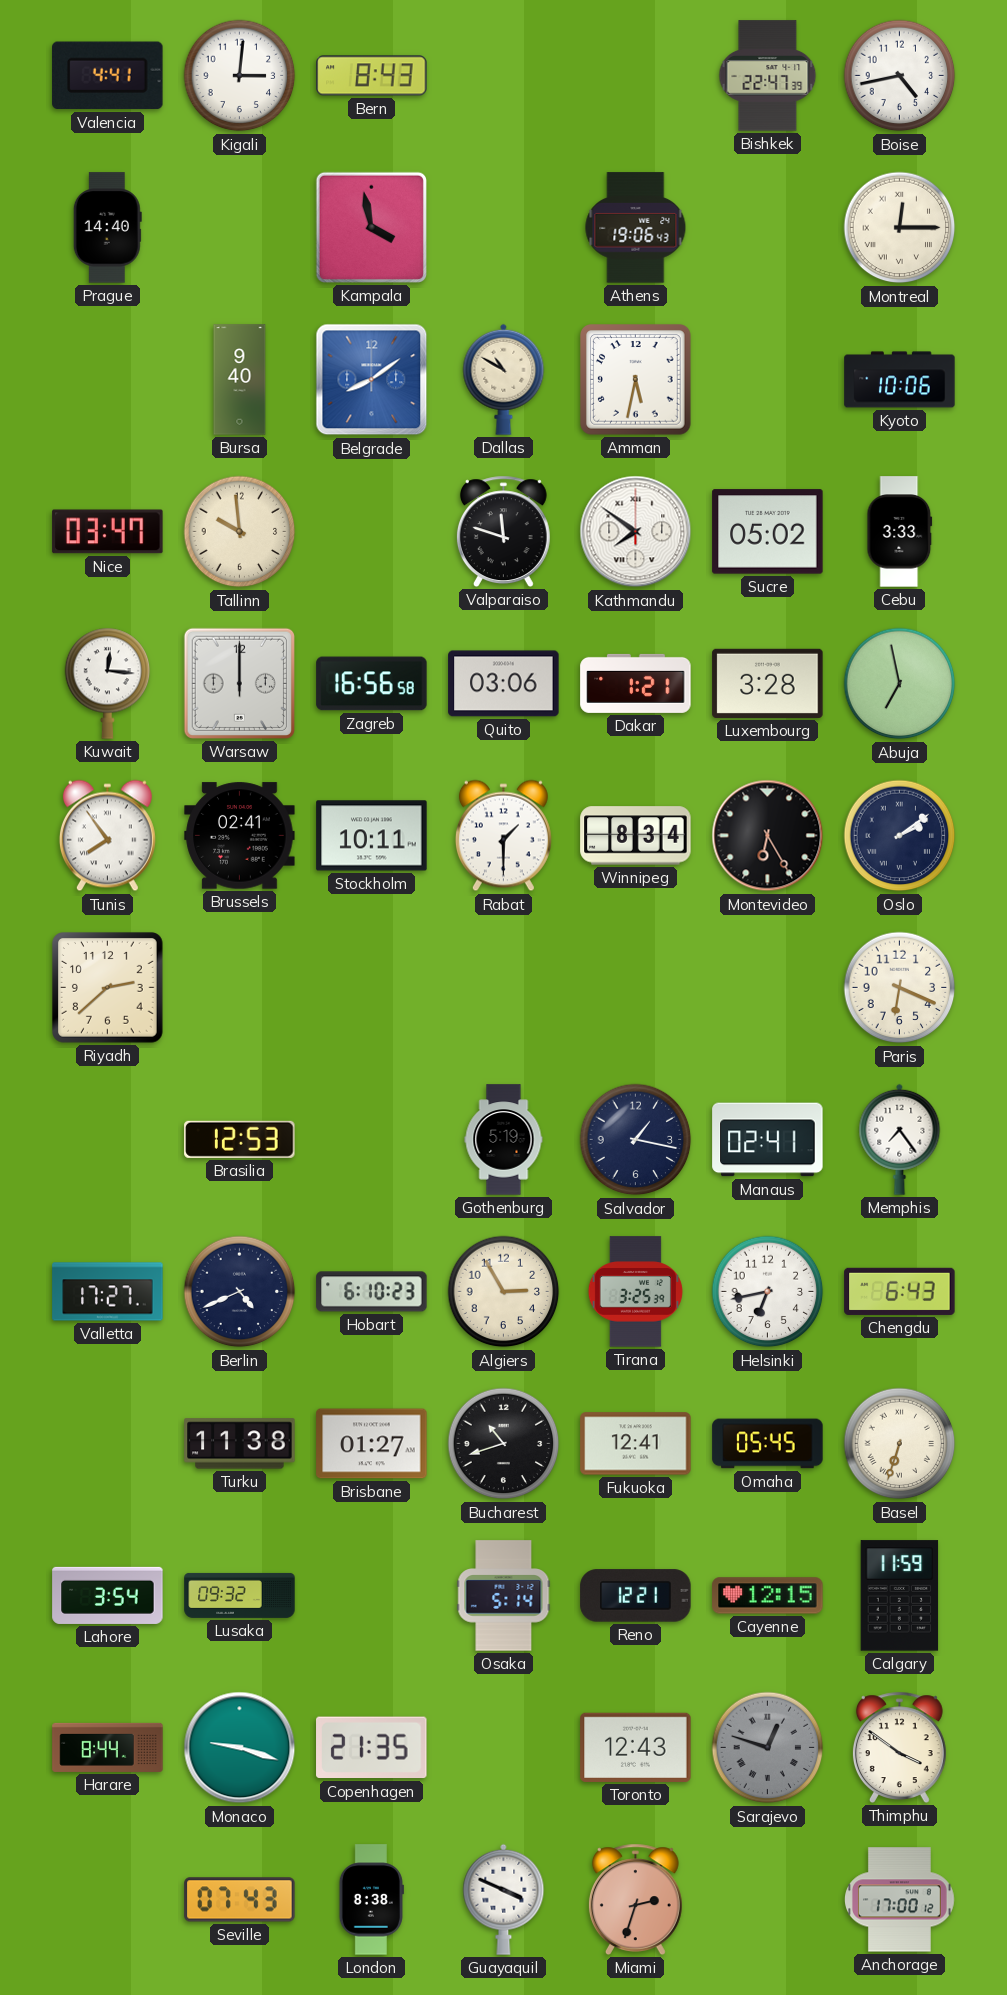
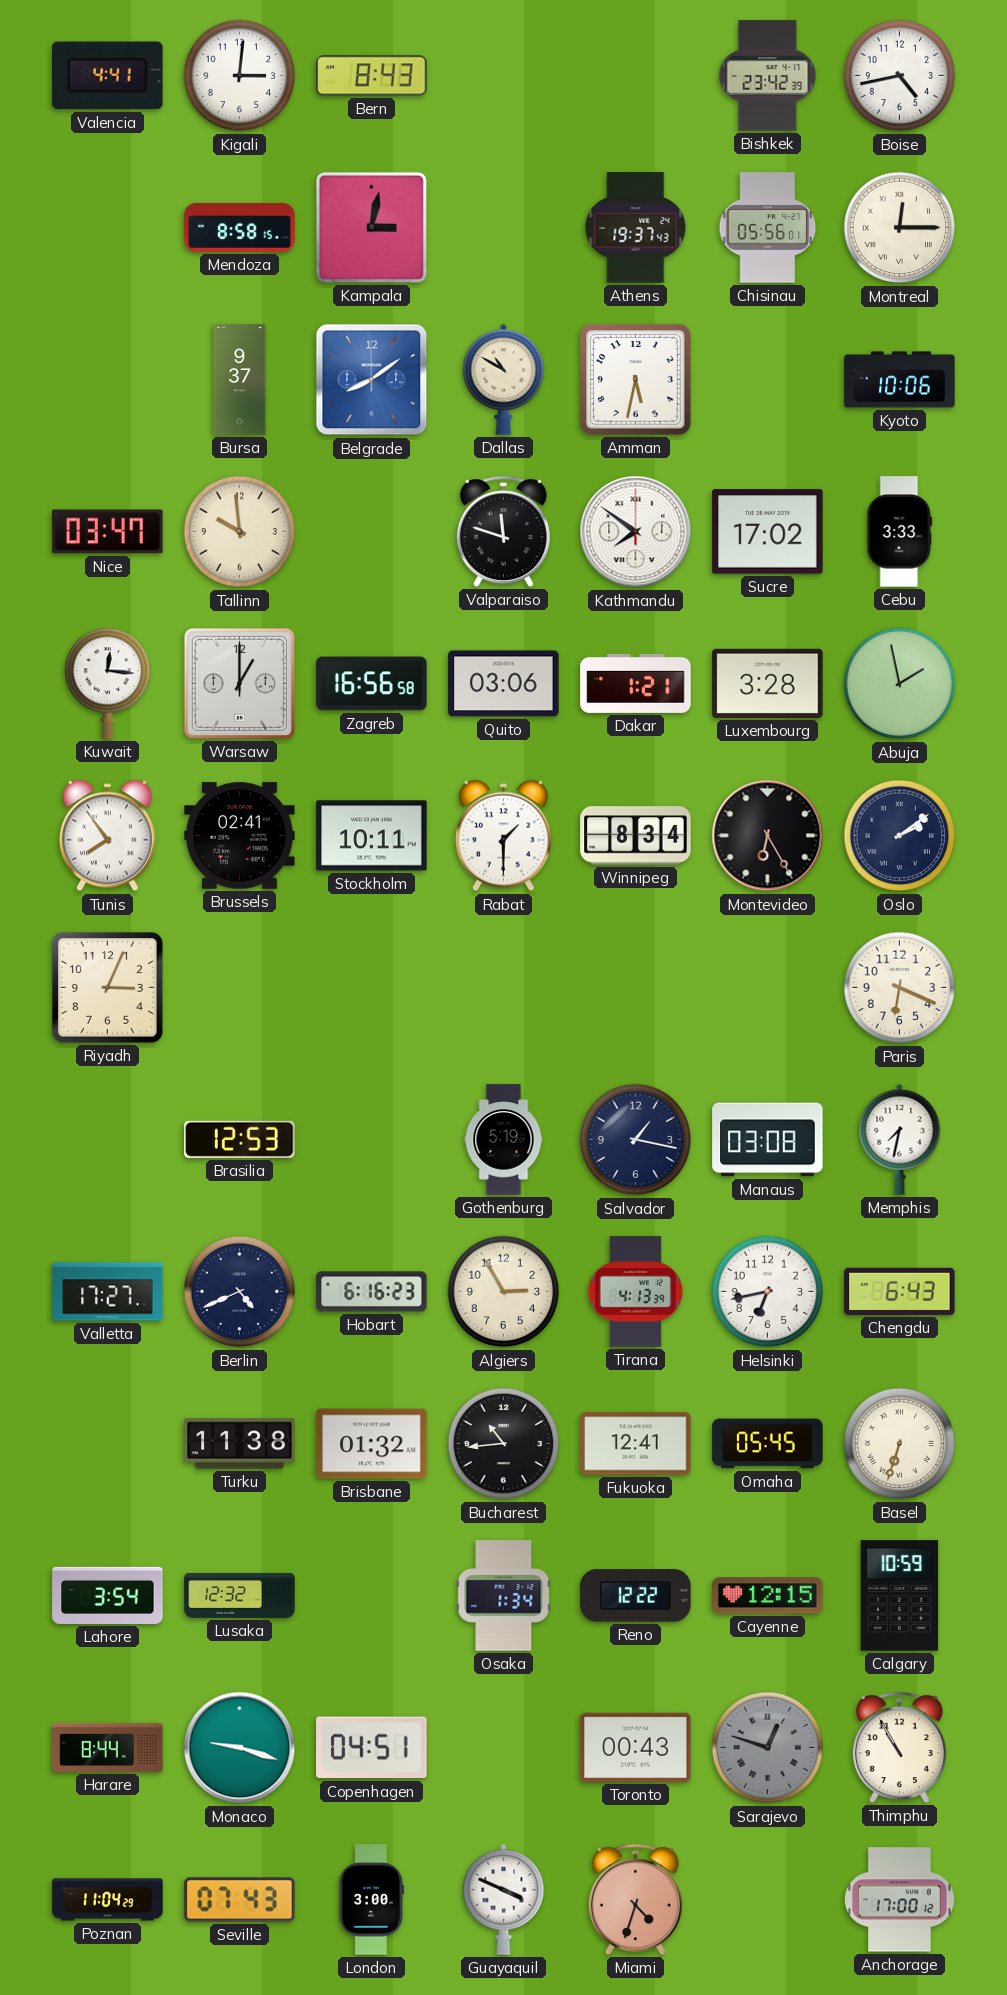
Bishkek: 22:47 -> 23:42
Prague: 14:40 -> none
Mendoza: none -> 8:58
Kampala: 3:58 -> 3:02
Athens: 19:06 -> 19:37
Chisinau: none -> 05:56
Bursa: 9:40 -> 9:37
Sucre: 05:02 -> 17:02
Warsaw: 12:00 -> 1:00
Abuja: 6:58 -> 1:58
Riyadh: 2:38 -> 3:04
Manaus: 02:41 -> 03:08
Memphis: 7:24 -> 7:32
Hobart: 6:10 -> 6:16
Tirana: 3:25 -> 4:13
Brisbane: 01:27 -> 01:32
Bucharest: 10:42 -> 10:44
Lusaka: 09:32 -> 12:32
Osaka: 5:14 -> 1:34
Reno: 12:21 -> 12:22
Calgary: 11:59 -> 10:59
Copenhagen: 21:35 -> 04:51
Toronto: 12:43 -> 00:43
Thimphu: 3:51 -> 10:55
Poznan: none -> 11:04
London: 8:38 -> 3:00
Miami: 2:33 -> 4:33
